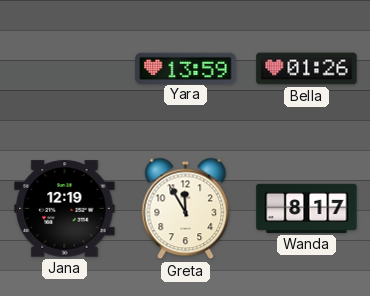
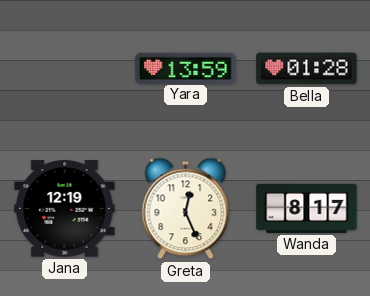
Bella: 01:26 -> 01:28
Greta: 11:55 -> 12:26
